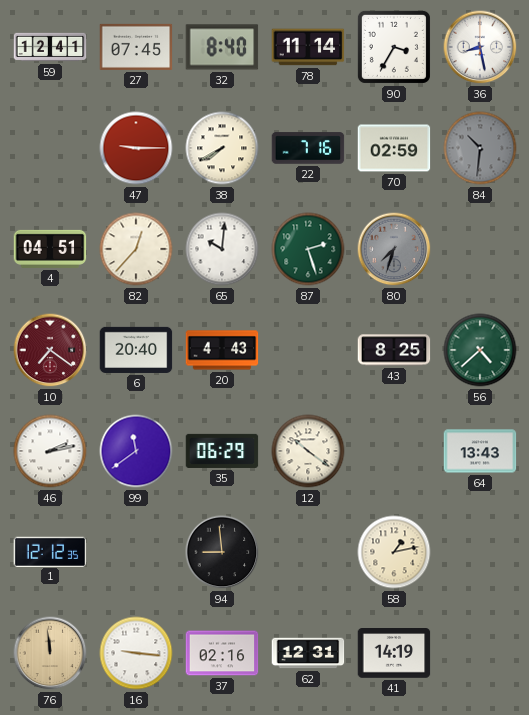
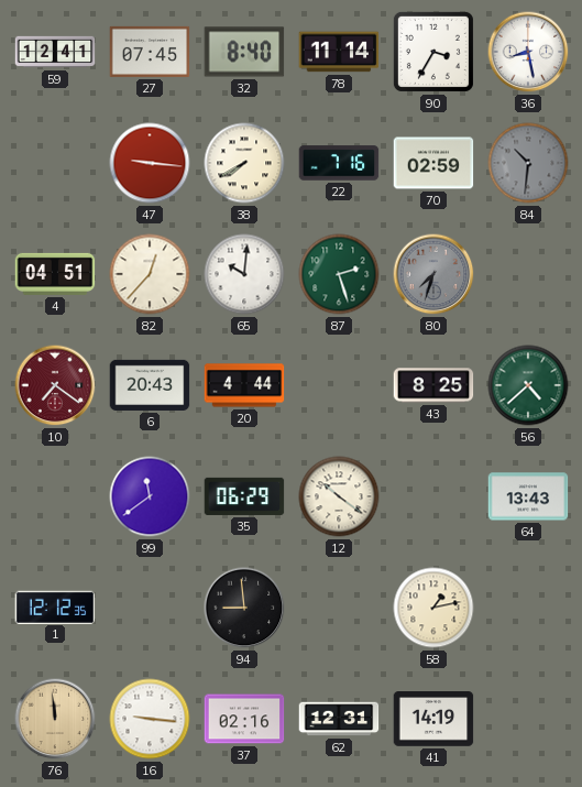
47: 9:15 -> 9:16
6: 20:40 -> 20:43
20: 4:43 -> 4:44
46: 2:13 -> none
